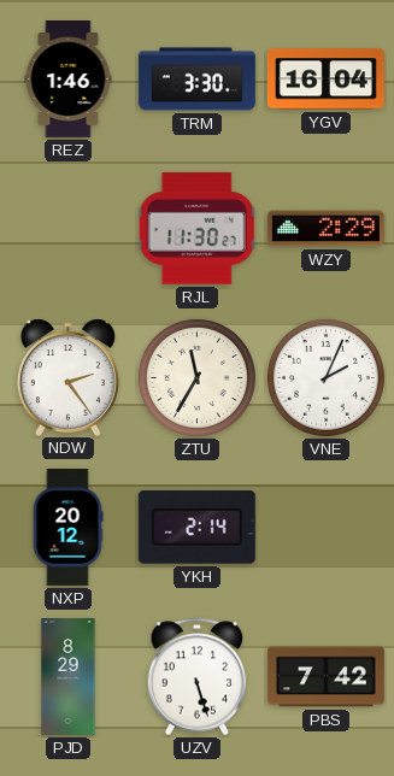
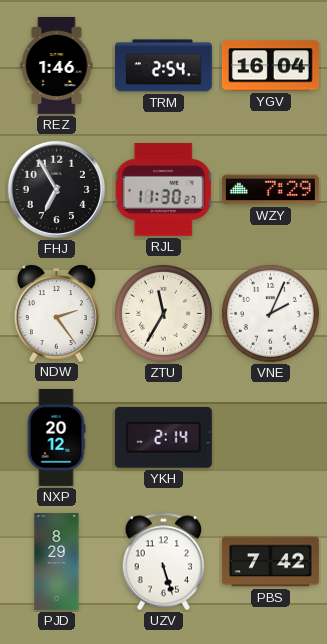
TRM: 3:30 -> 2:54
FHJ: none -> 6:55
WZY: 2:29 -> 7:29
